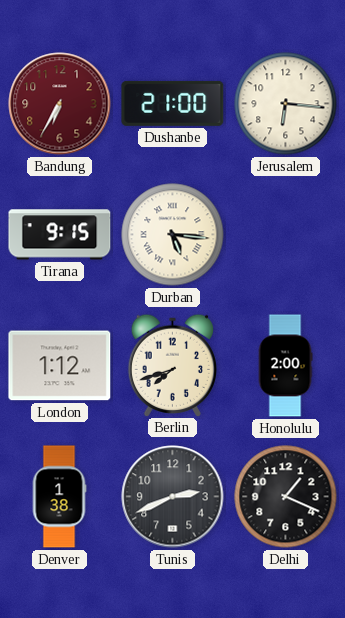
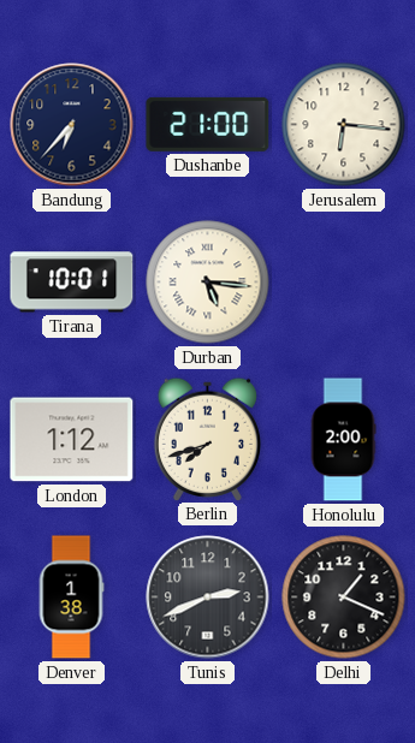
Bandung: 6:35 -> 6:37
Bandung dial: burgundy -> navy
Tirana: 9:15 -> 10:01
